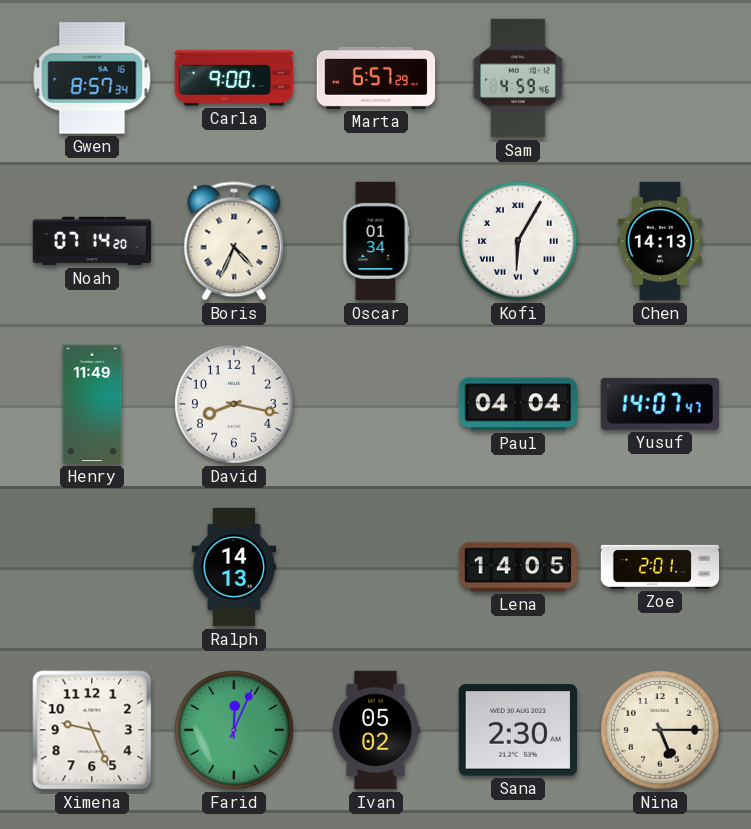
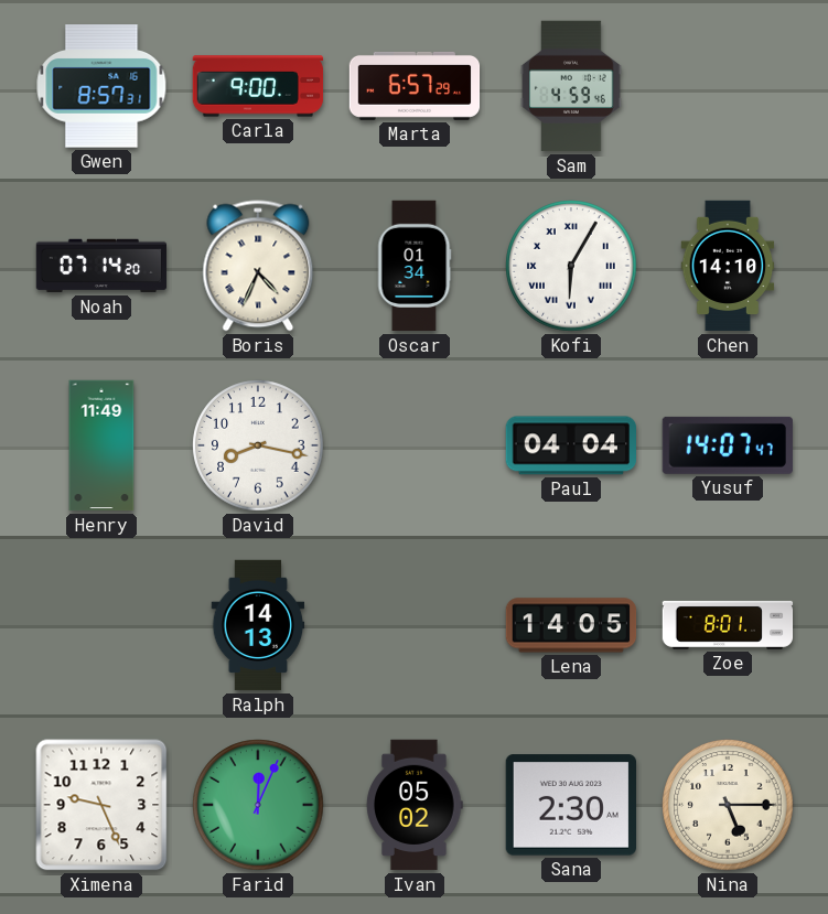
Gwen: 8:57:34 -> 8:57:31
Chen: 14:13 -> 14:10
Zoe: 2:01 -> 8:01
